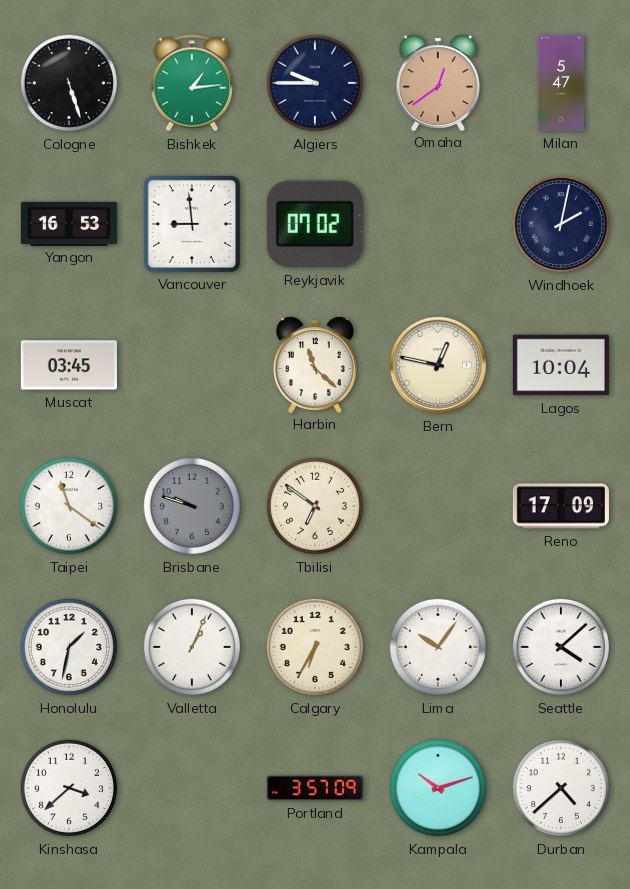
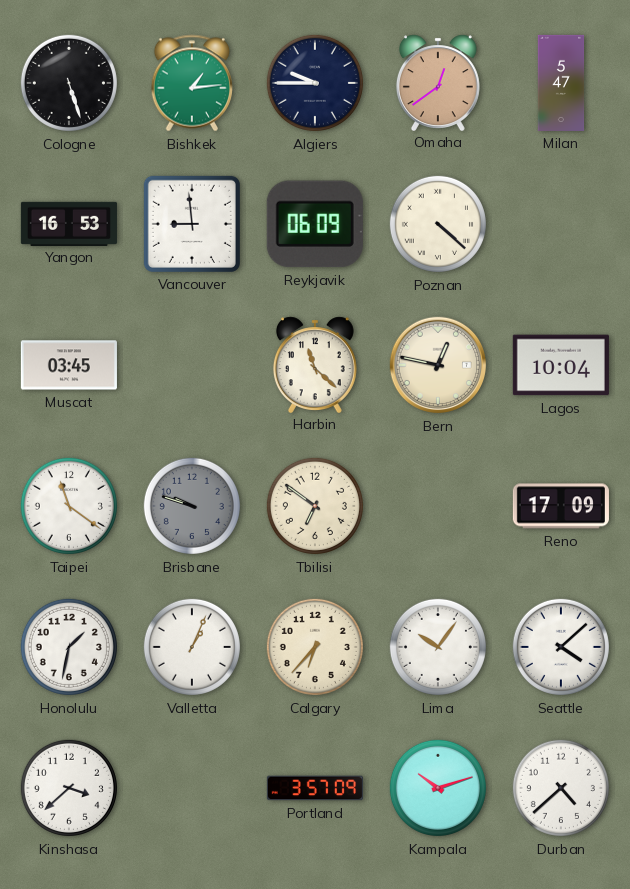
Reykjavik: 07:02 -> 06:09
Poznan: none -> 4:22
Windhoek: 2:02 -> none
Calgary: 6:35 -> 6:37
